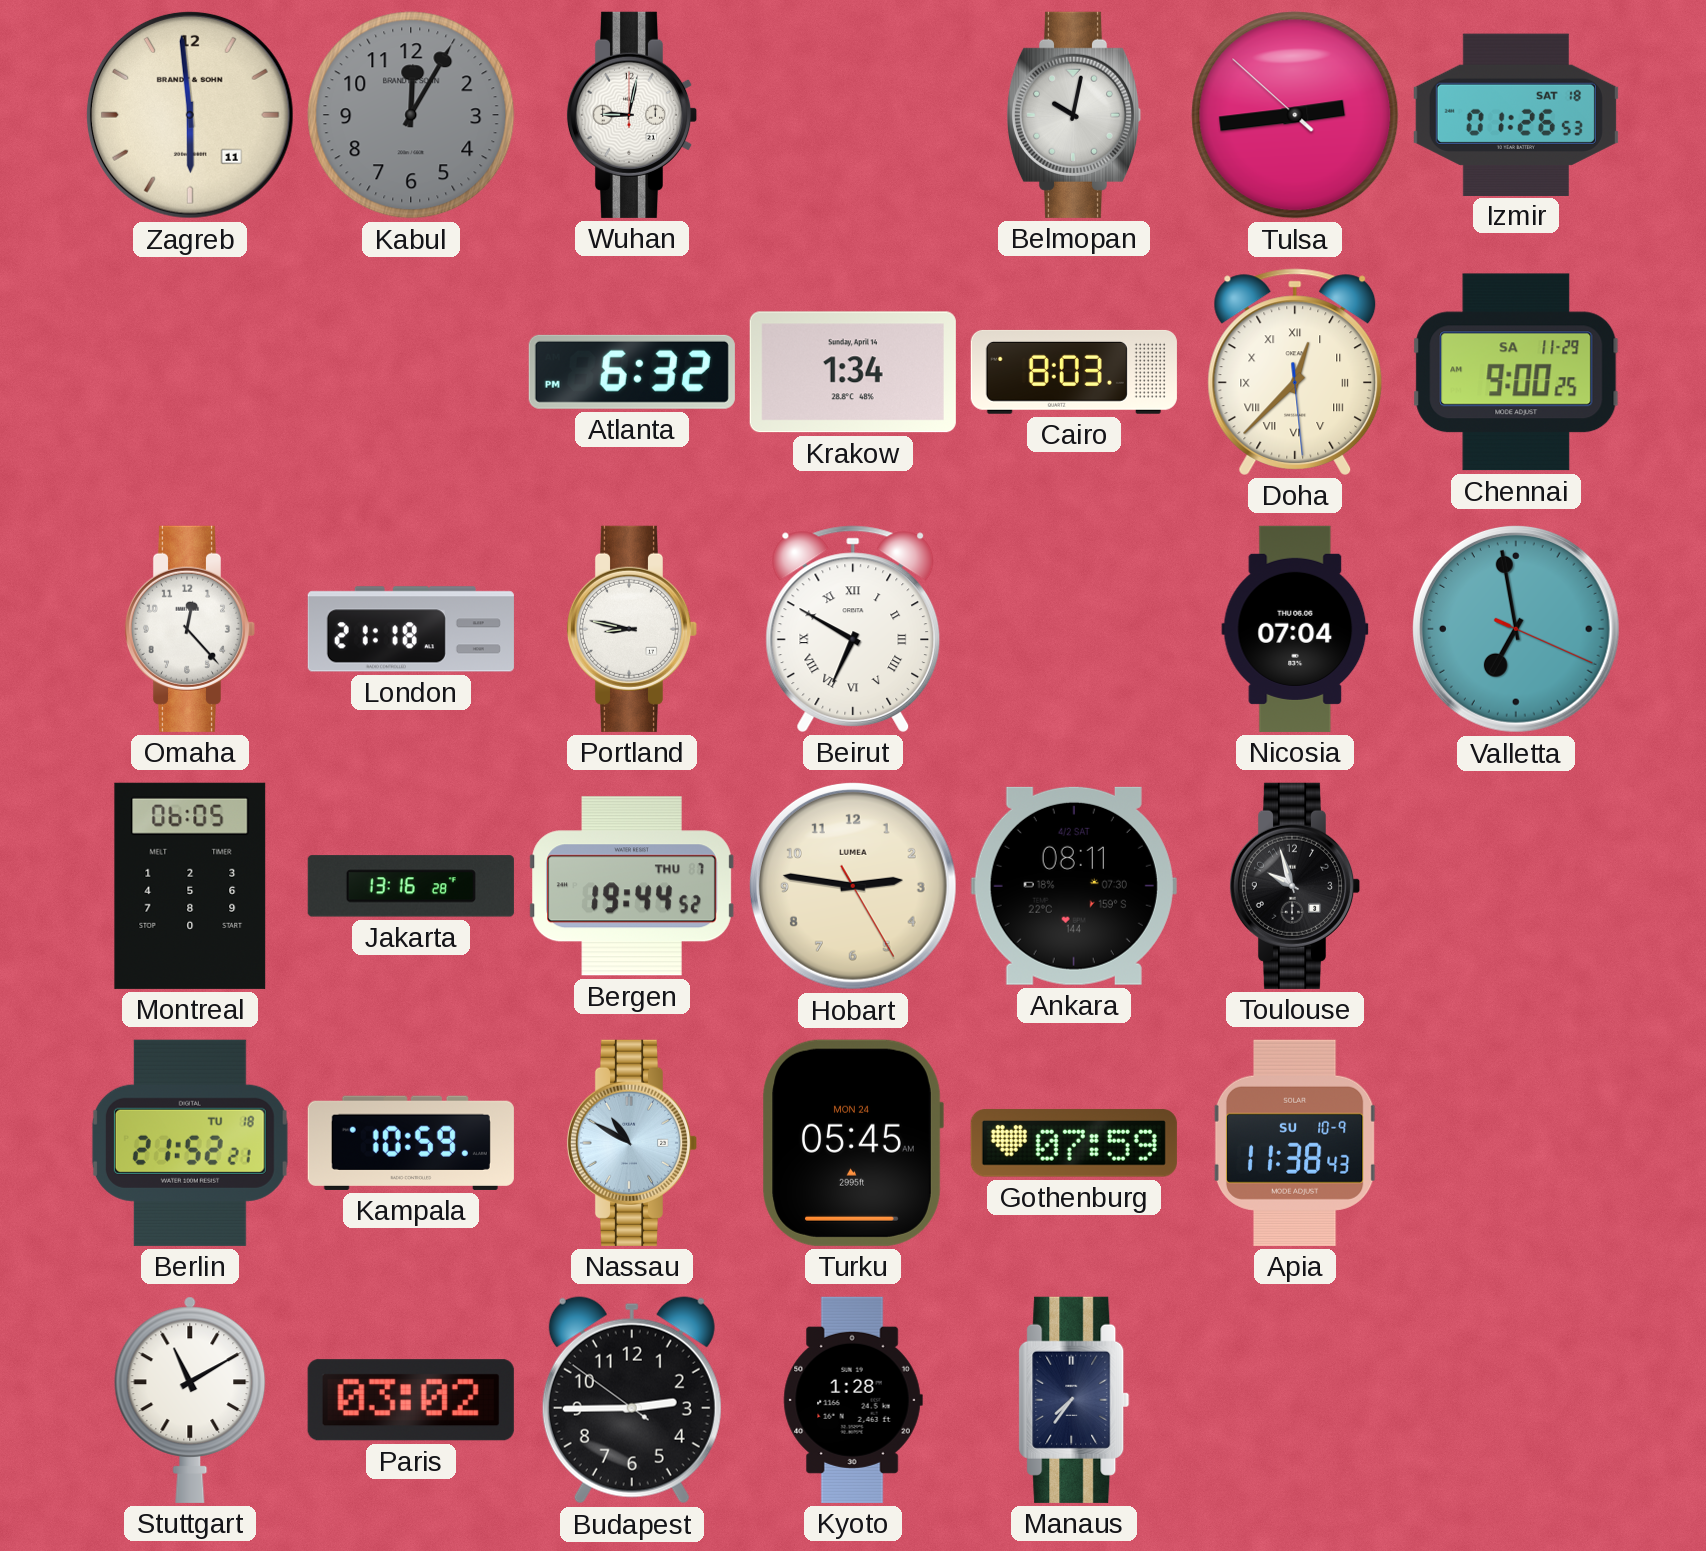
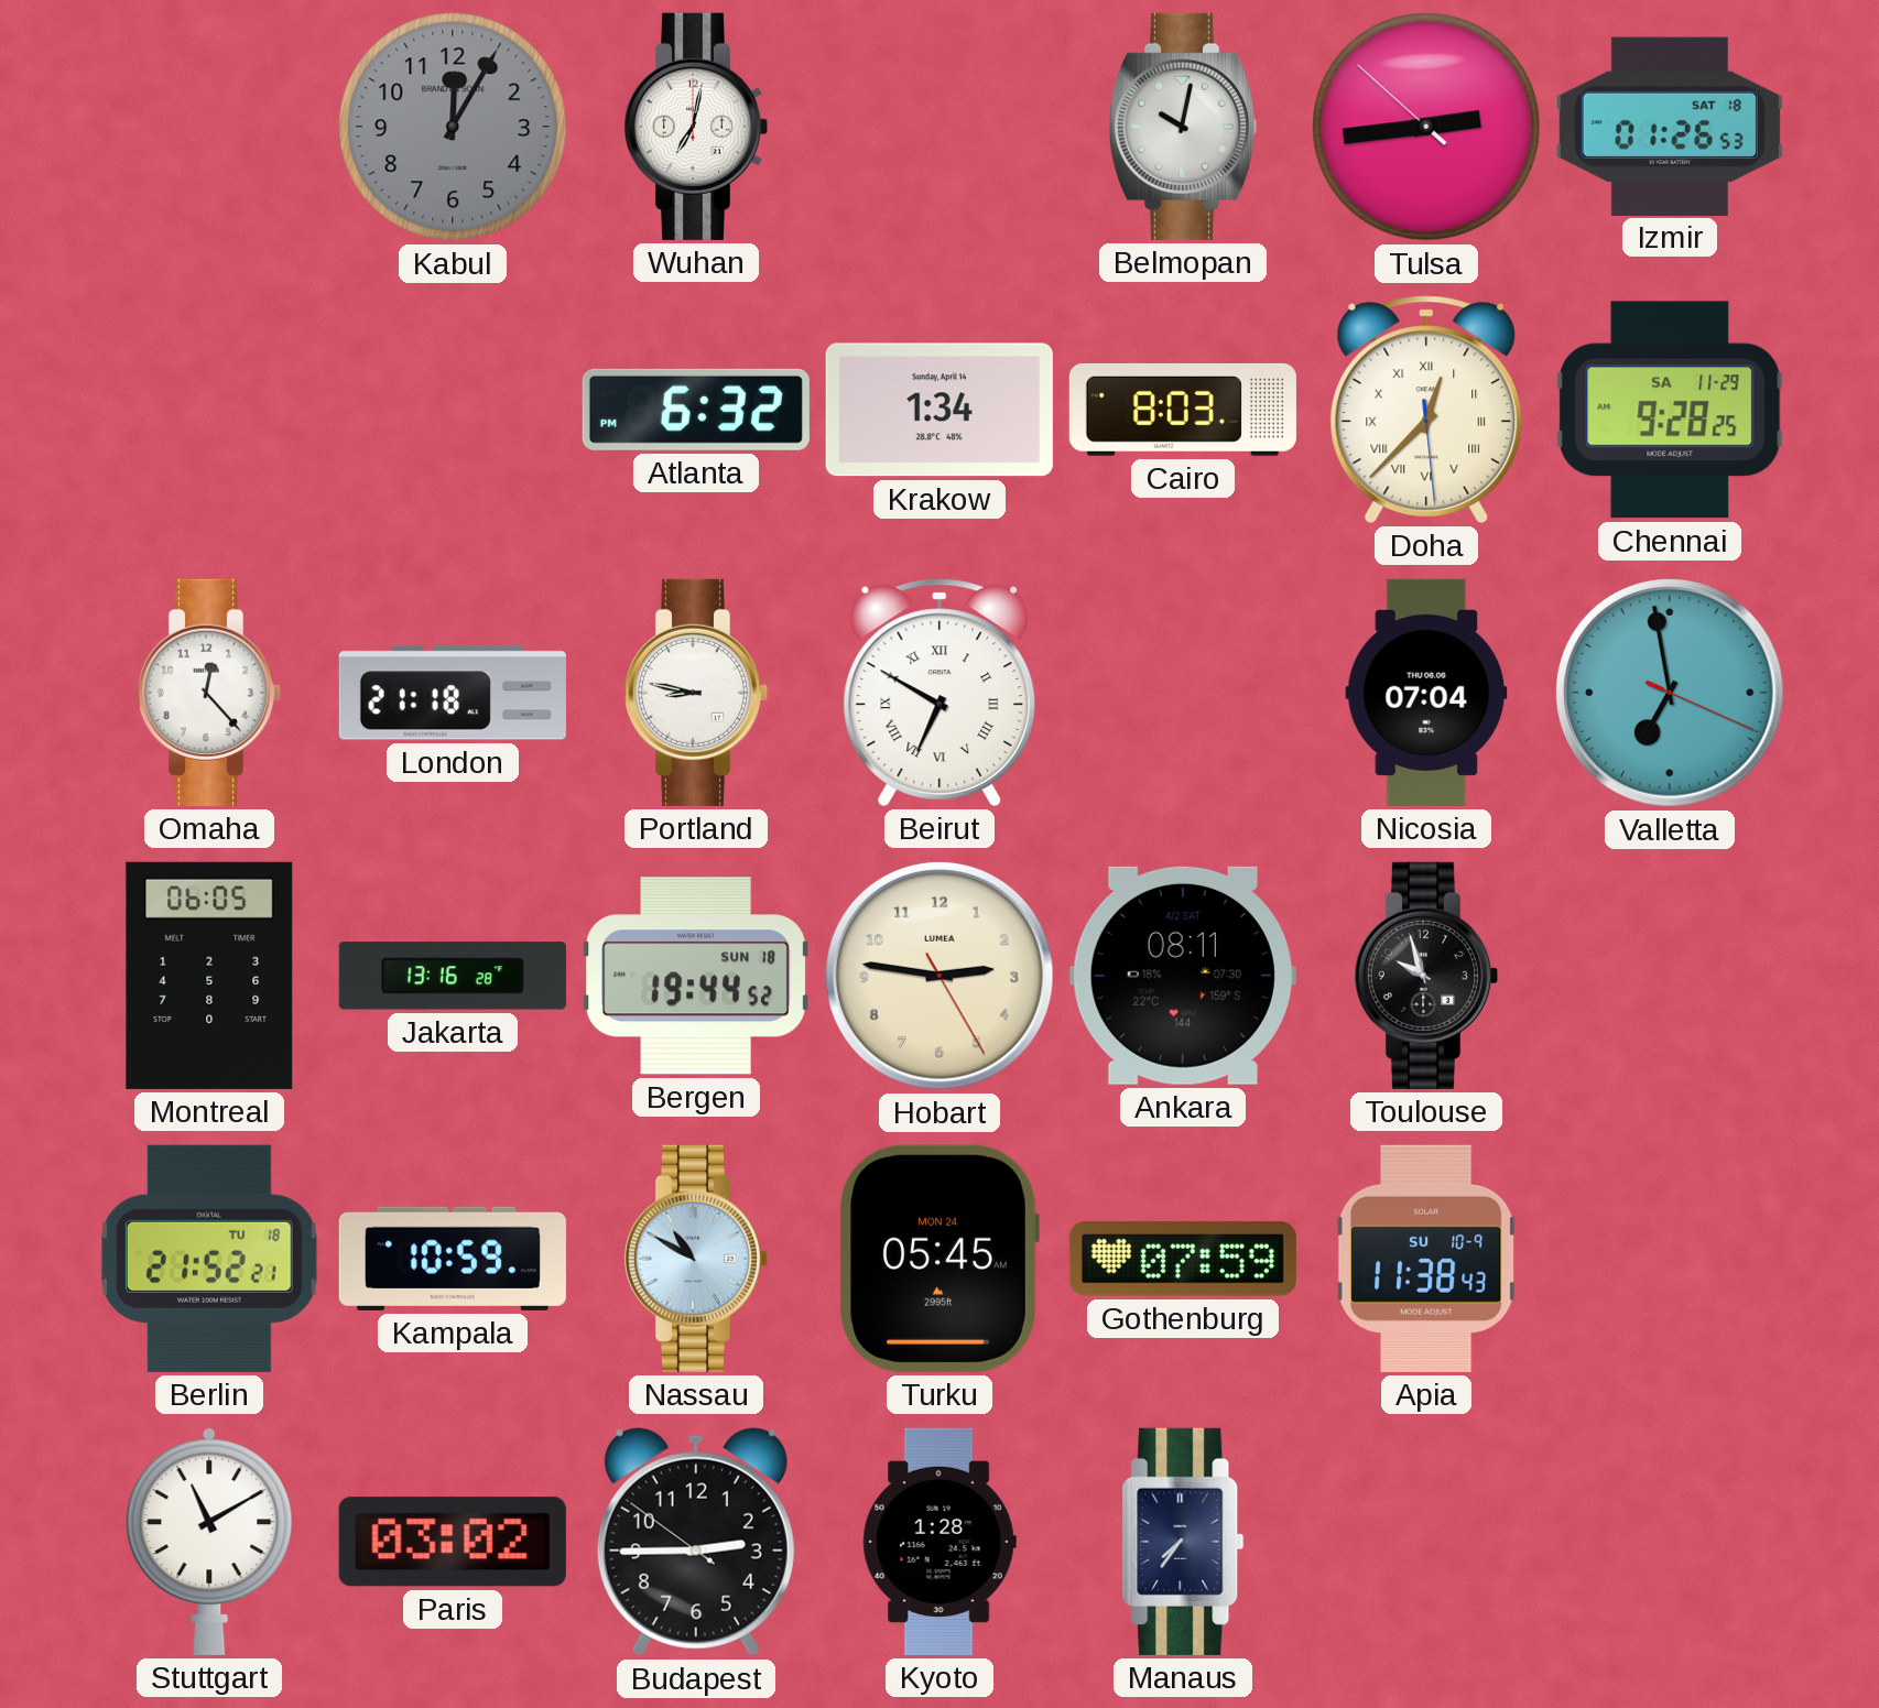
Zagreb: 5:59 -> none
Wuhan: 9:02 -> 7:02
Chennai: 9:00 -> 9:28
Bergen date: THU 7 -> SUN 18
